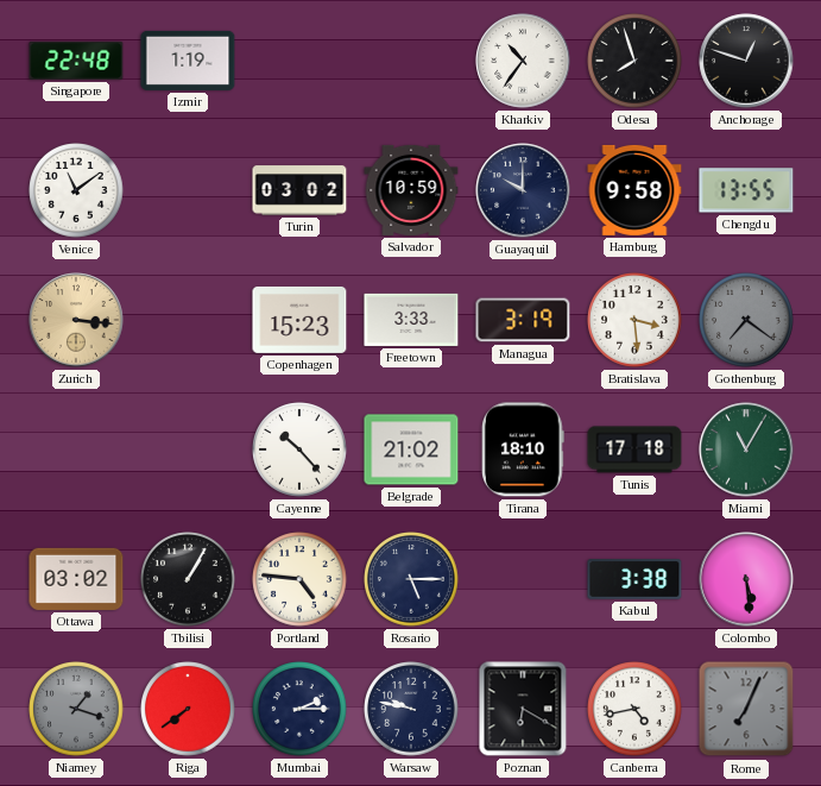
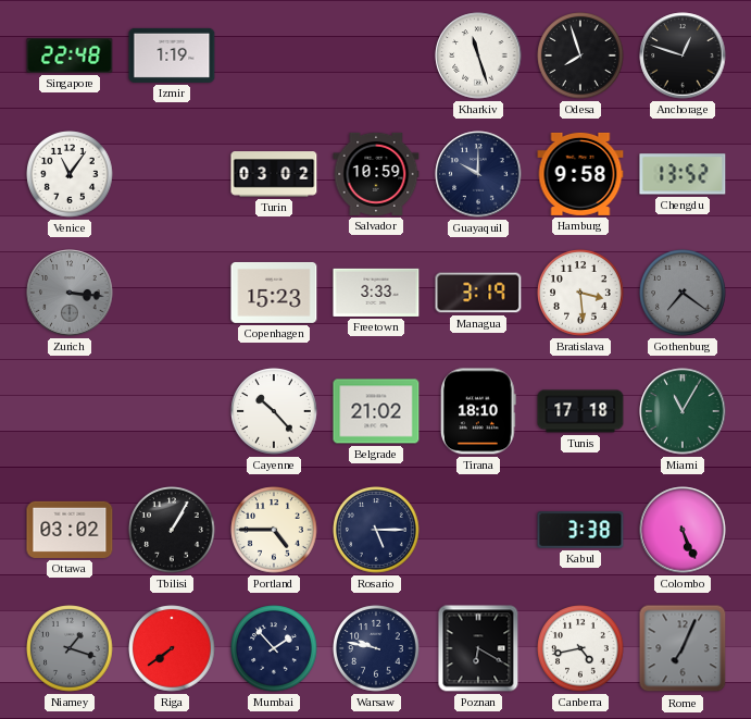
Kharkiv: 10:36 -> 11:27
Venice: 11:09 -> 11:06
Chengdu: 13:55 -> 13:52
Zurich dial: champagne -> grey
Portland: 4:46 -> 4:45
Colombo: 5:29 -> 5:26
Mumbai: 2:15 -> 1:53
